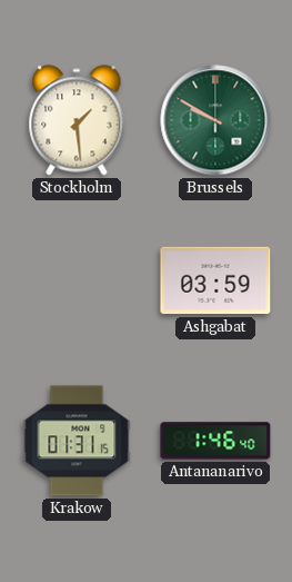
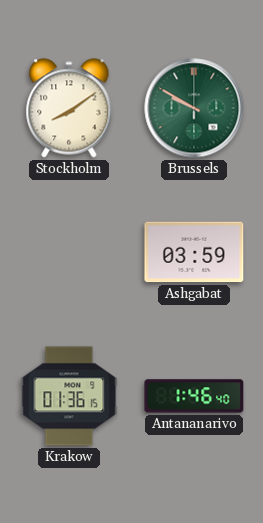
Stockholm: 1:29 -> 8:09
Krakow: 01:31 -> 01:36
